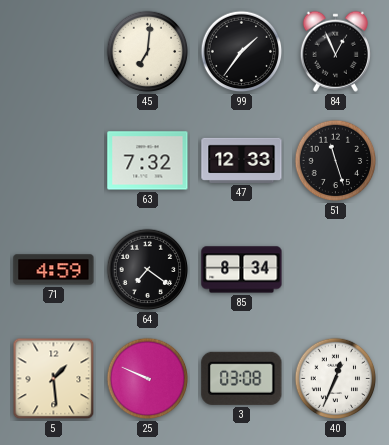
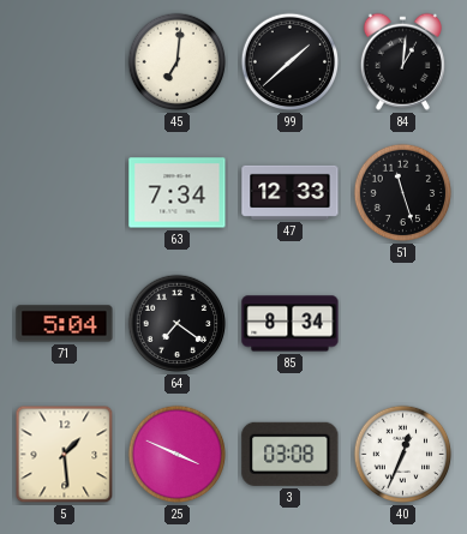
99: 1:36 -> 1:38
84: 12:56 -> 1:01
63: 7:32 -> 7:34
71: 4:59 -> 5:04
25: 9:49 -> 3:49
